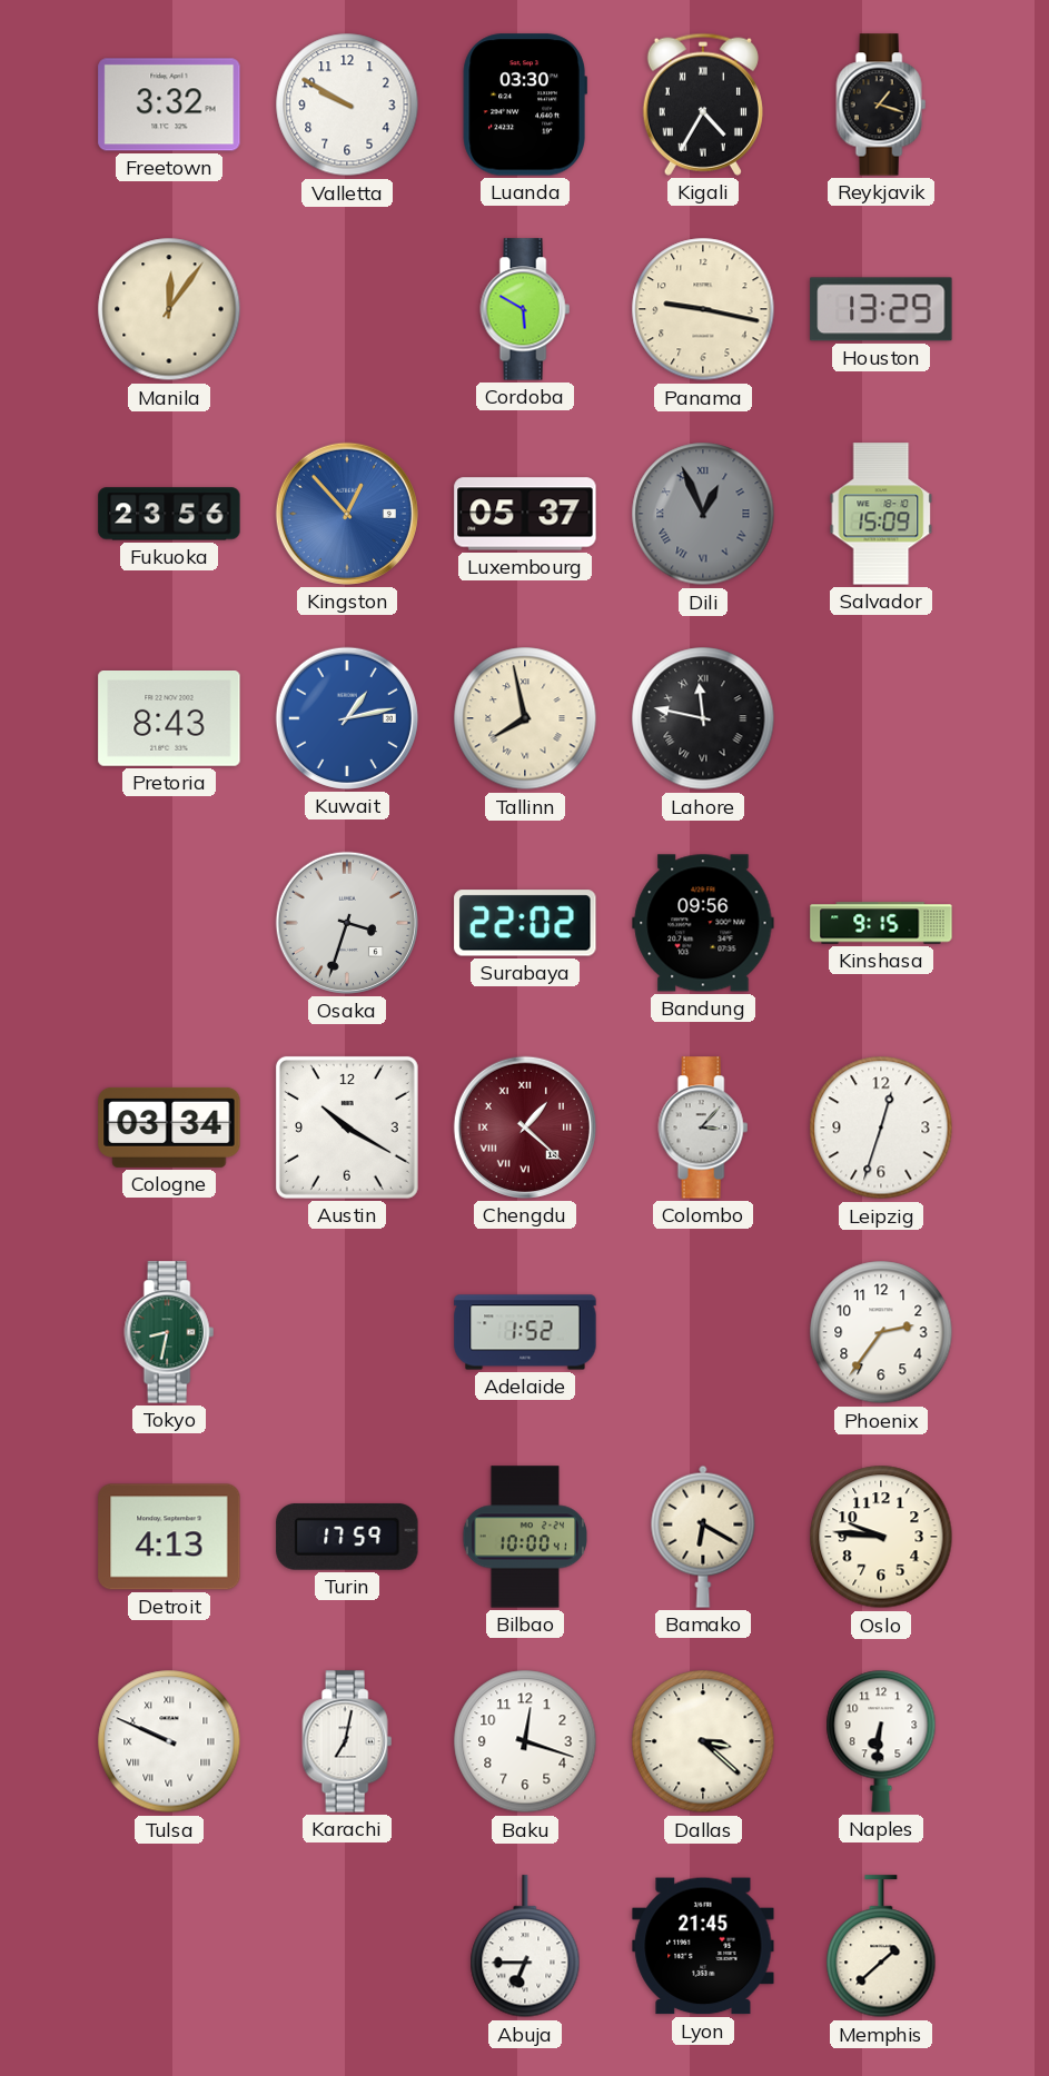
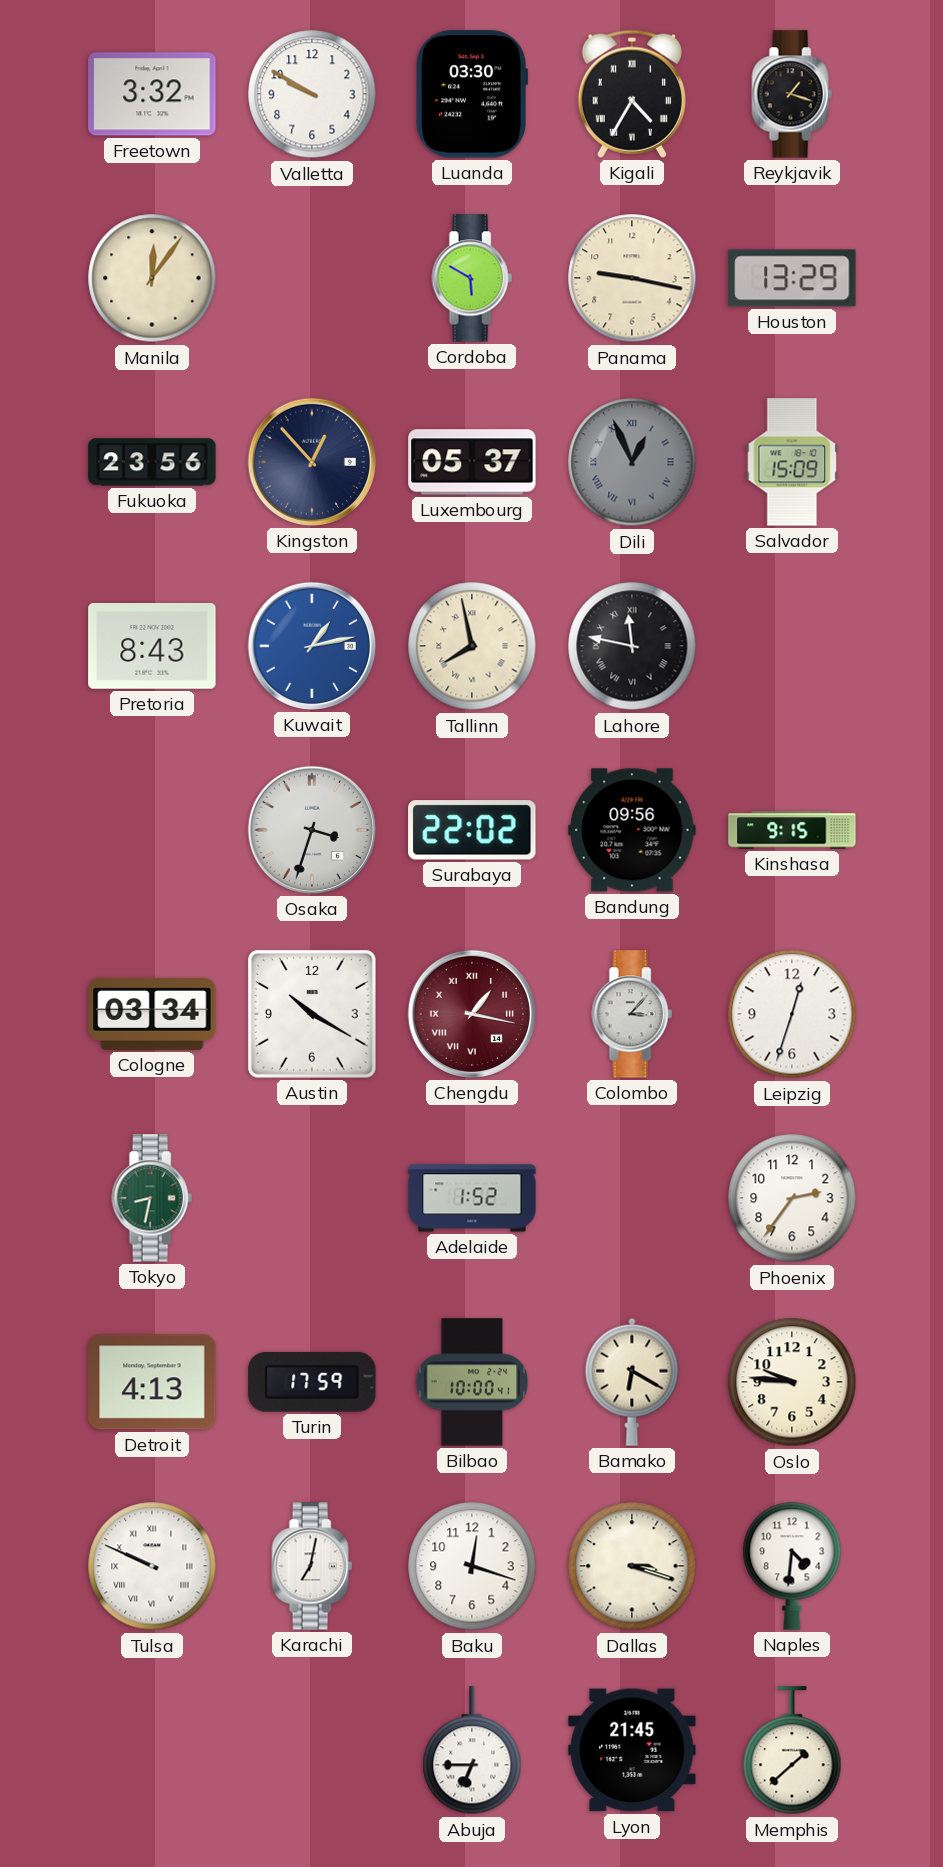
Kingston dial: blue -> navy
Chengdu: 1:22 -> 1:17
Dallas: 3:22 -> 3:18
Naples: 6:31 -> 4:31
